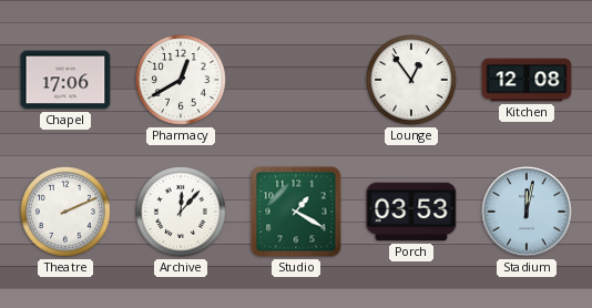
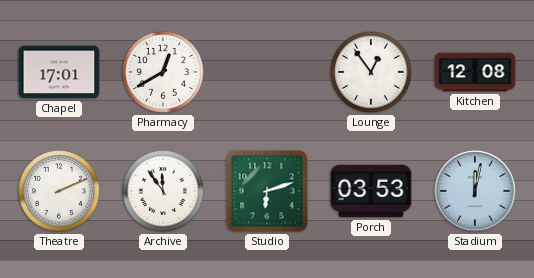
Chapel: 17:06 -> 17:01
Archive: 12:07 -> 11:54
Studio: 1:20 -> 6:12
